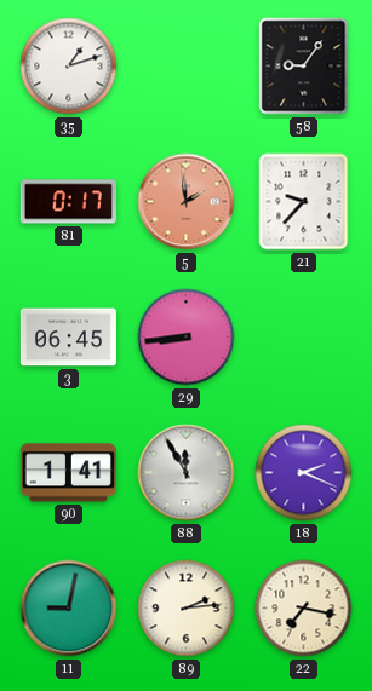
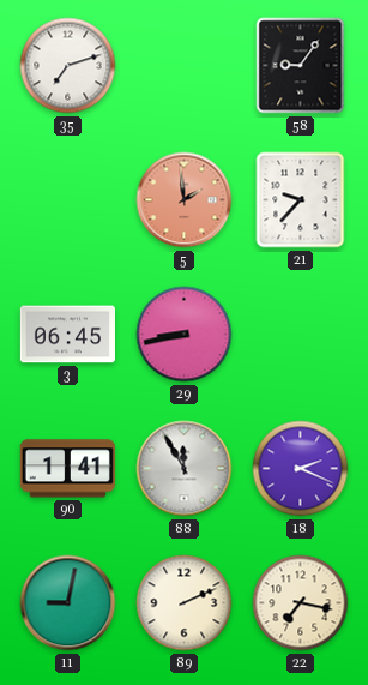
35: 1:12 -> 7:12
81: 0:17 -> none
29: 8:44 -> 8:43
89: 2:14 -> 2:11
